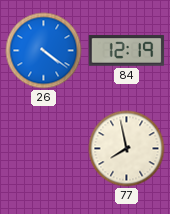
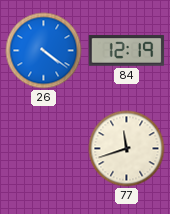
77: 7:58 -> 11:42
